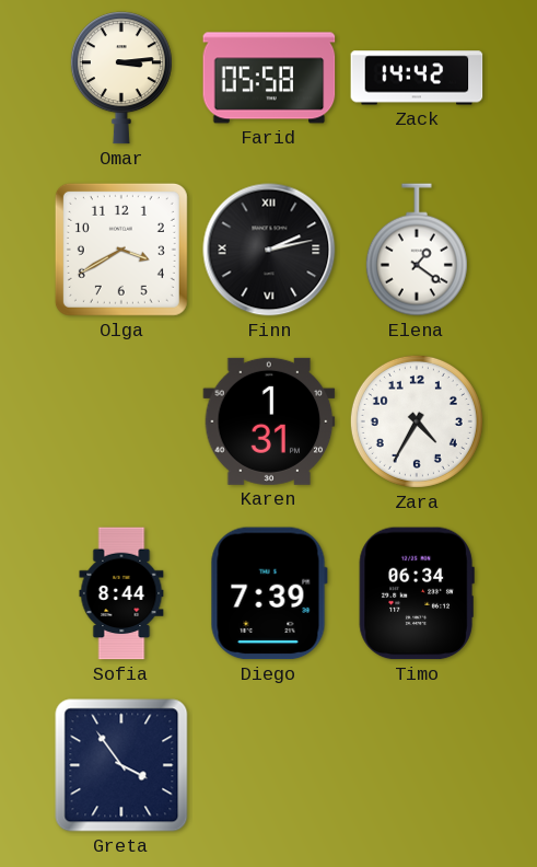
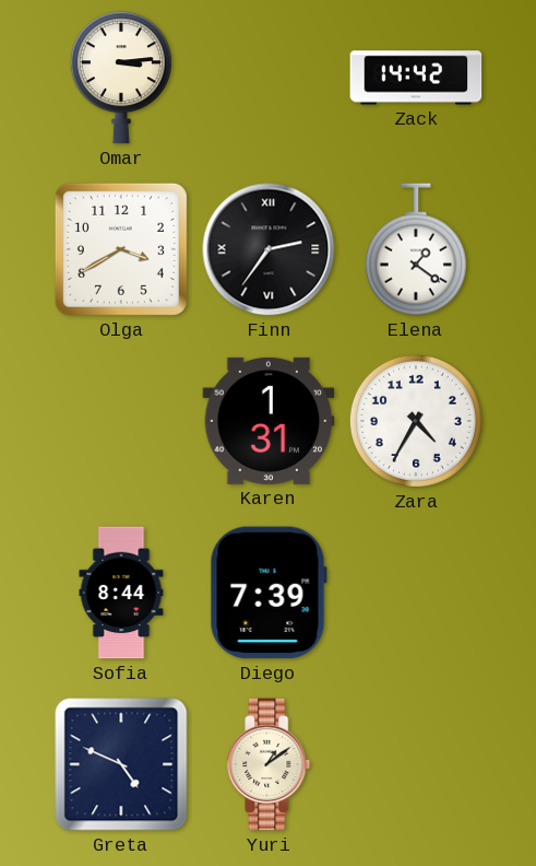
Farid: 05:58 -> none
Finn: 2:13 -> 2:36
Timo: 06:34 -> none
Greta: 3:54 -> 4:49
Yuri: none -> 1:09
